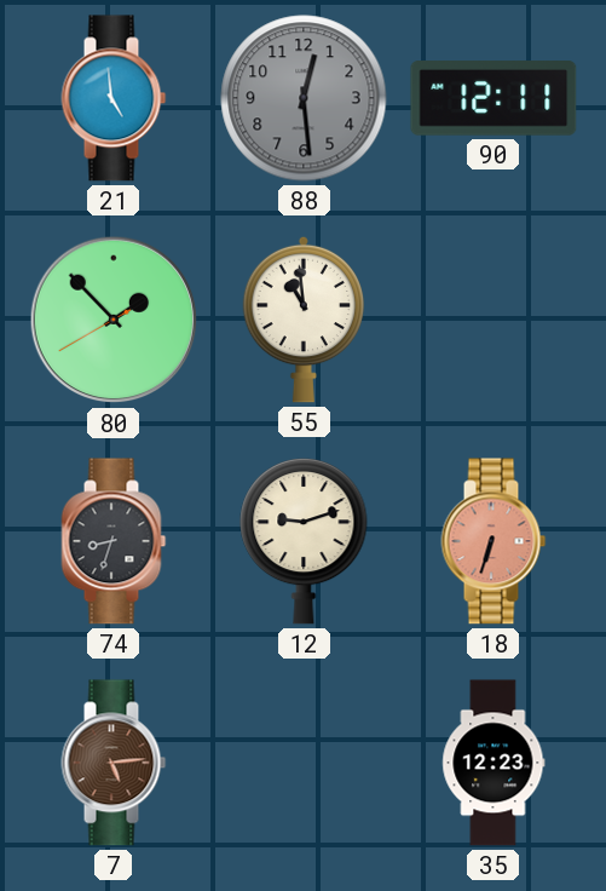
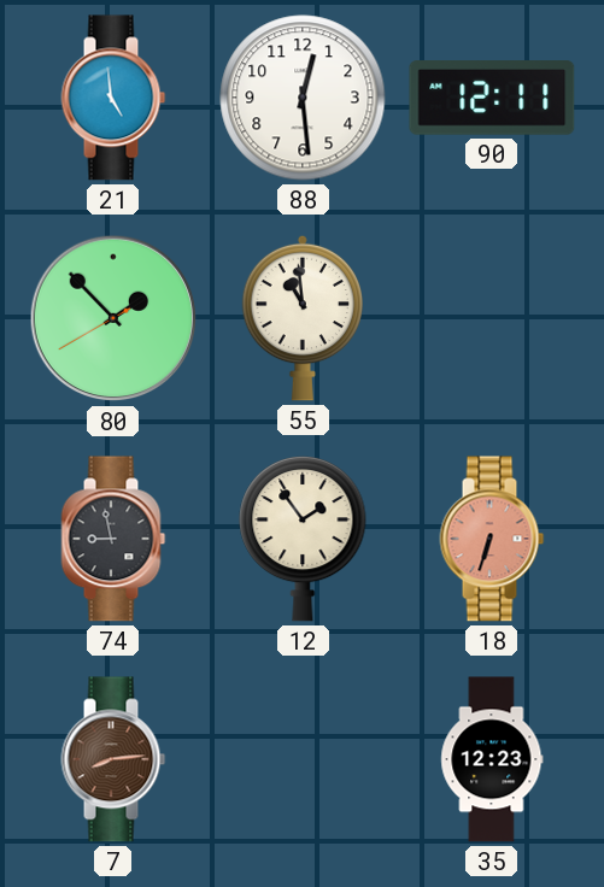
88 dial: grey -> white
74: 8:33 -> 8:58
12: 9:12 -> 1:54
7: 5:14 -> 8:14
